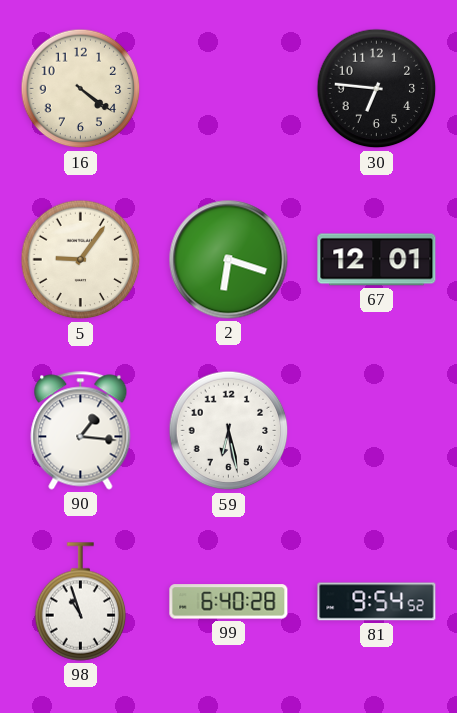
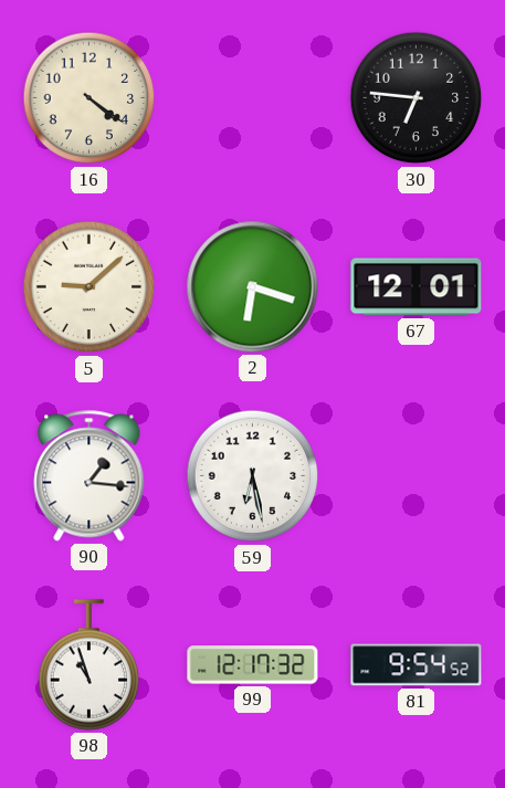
5: 9:06 -> 9:08
99: 6:40 -> 12:17
